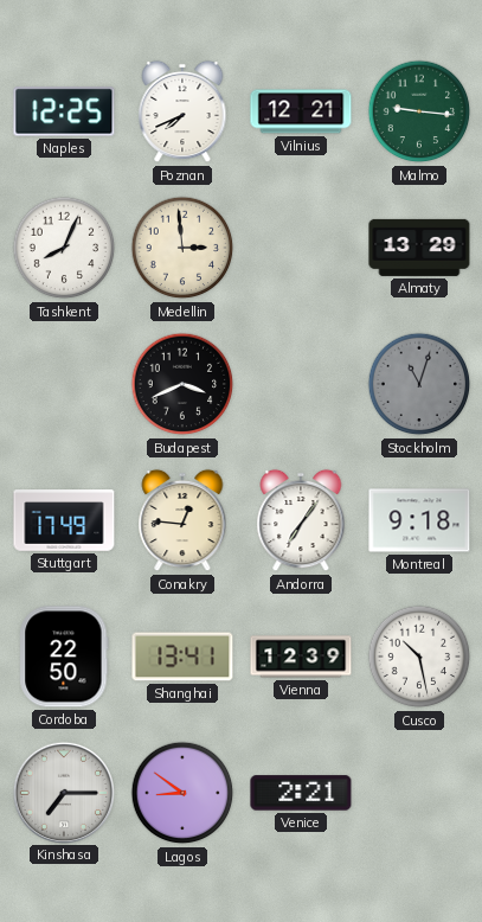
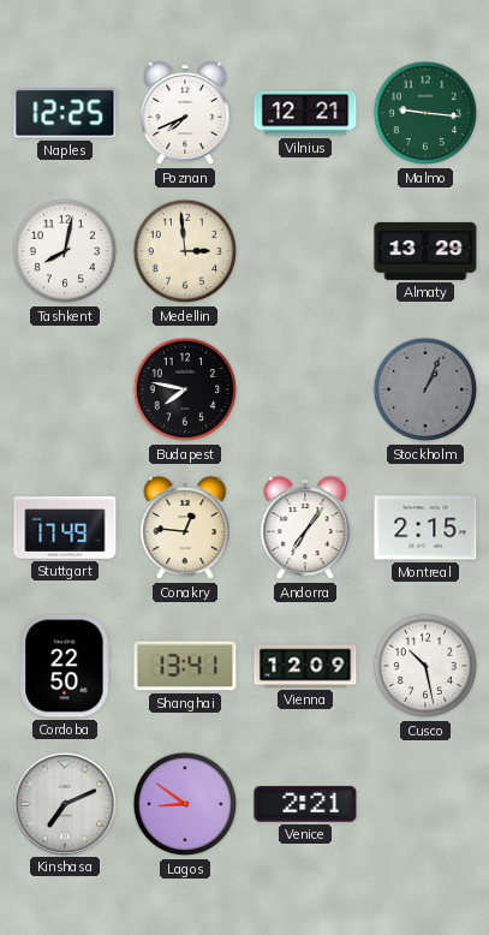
Tashkent: 8:04 -> 8:02
Budapest: 3:41 -> 7:47
Stockholm: 11:03 -> 1:04
Montreal: 9:18 -> 2:15
Vienna: 12:39 -> 12:09
Kinshasa: 7:15 -> 7:11
